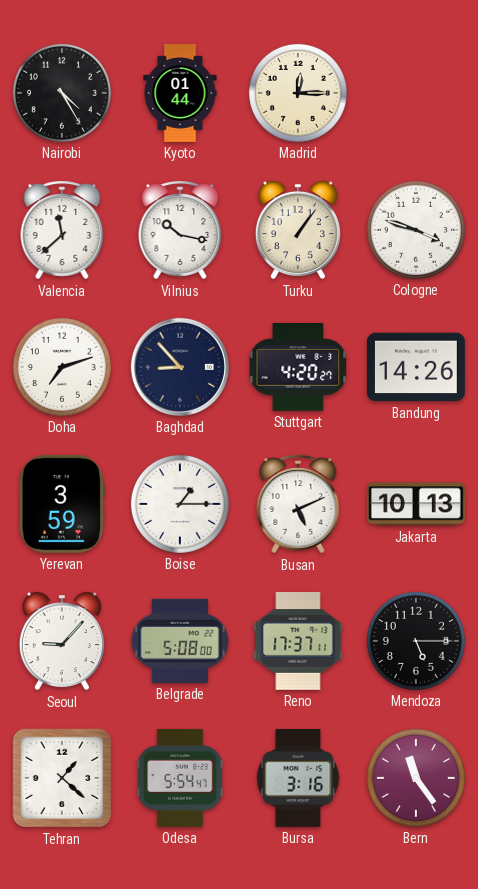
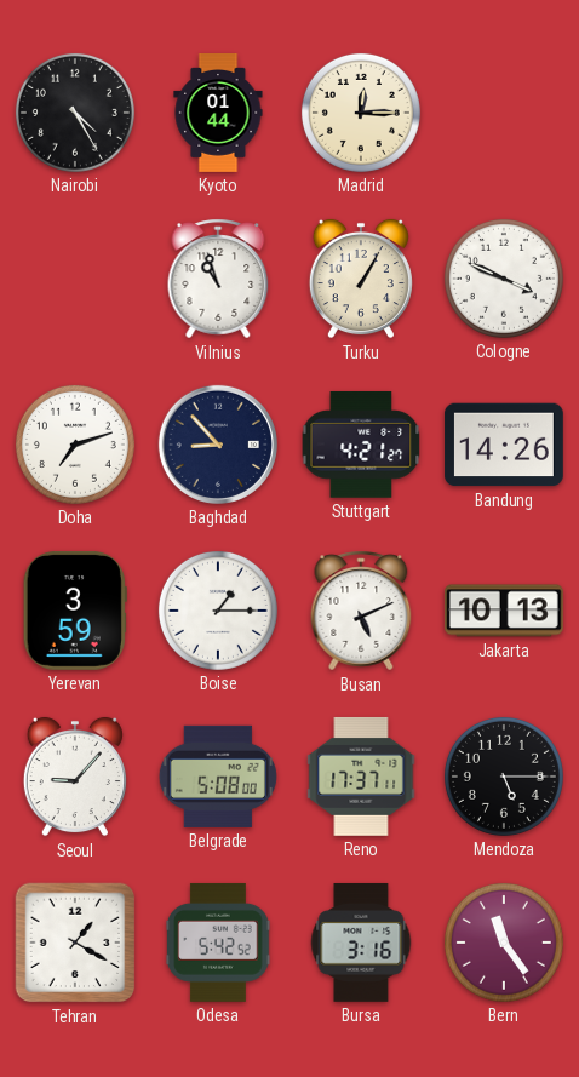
Valencia: 11:38 -> none
Vilnius: 10:17 -> 10:57
Turku: 1:06 -> 1:05
Cologne: 3:48 -> 3:49
Stuttgart: 4:20 -> 4:21
Tehran: 1:22 -> 1:20
Odesa: 5:54 -> 5:42
